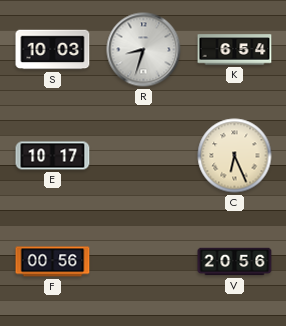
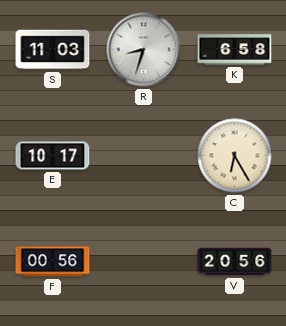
S: 10:03 -> 11:03
K: 6:54 -> 6:58
C: 6:26 -> 6:25
